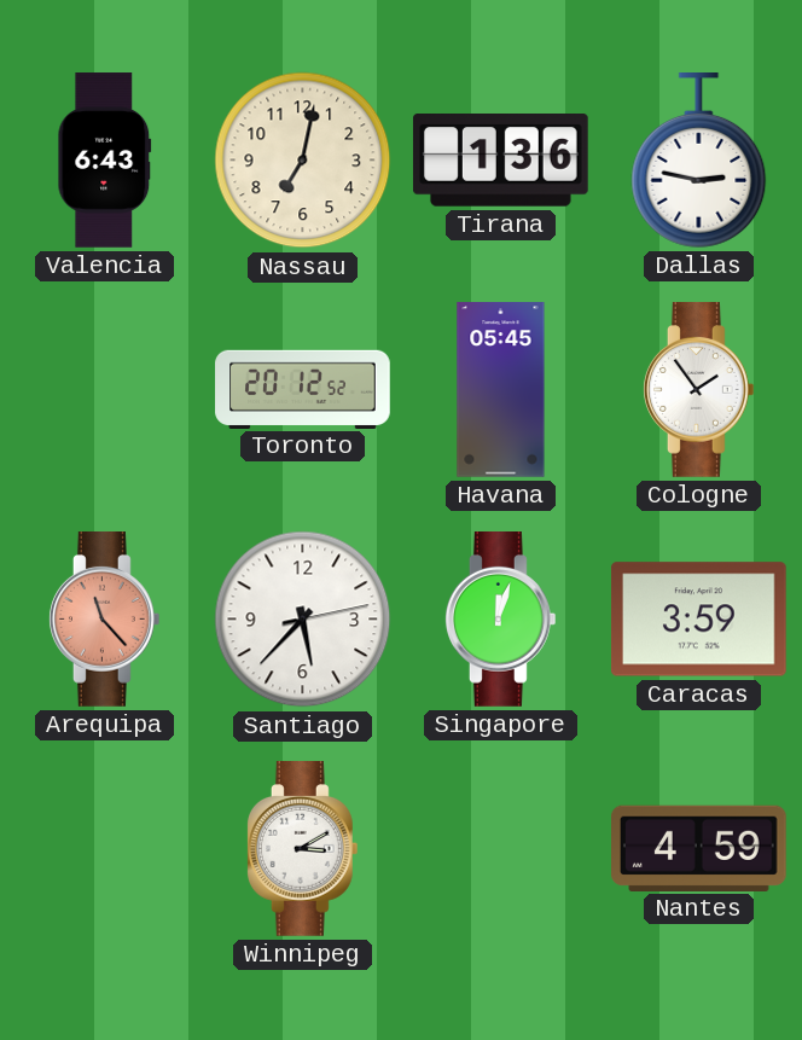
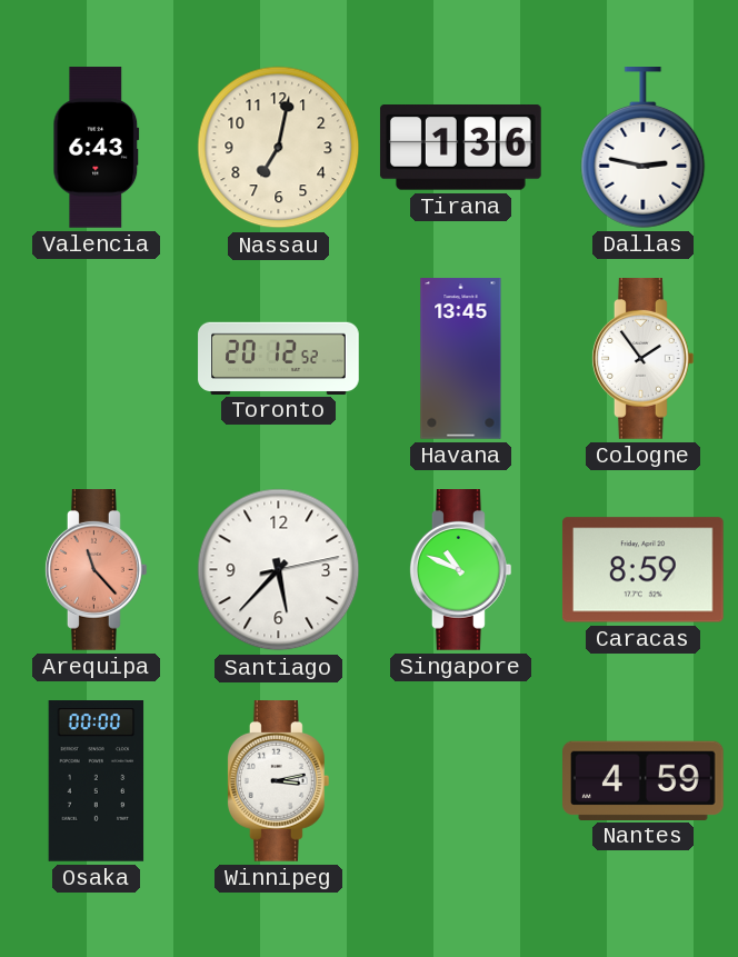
Havana: 05:45 -> 13:45
Singapore: 12:03 -> 10:49
Caracas: 3:59 -> 8:59
Osaka: none -> 00:00
Winnipeg: 3:10 -> 3:13
